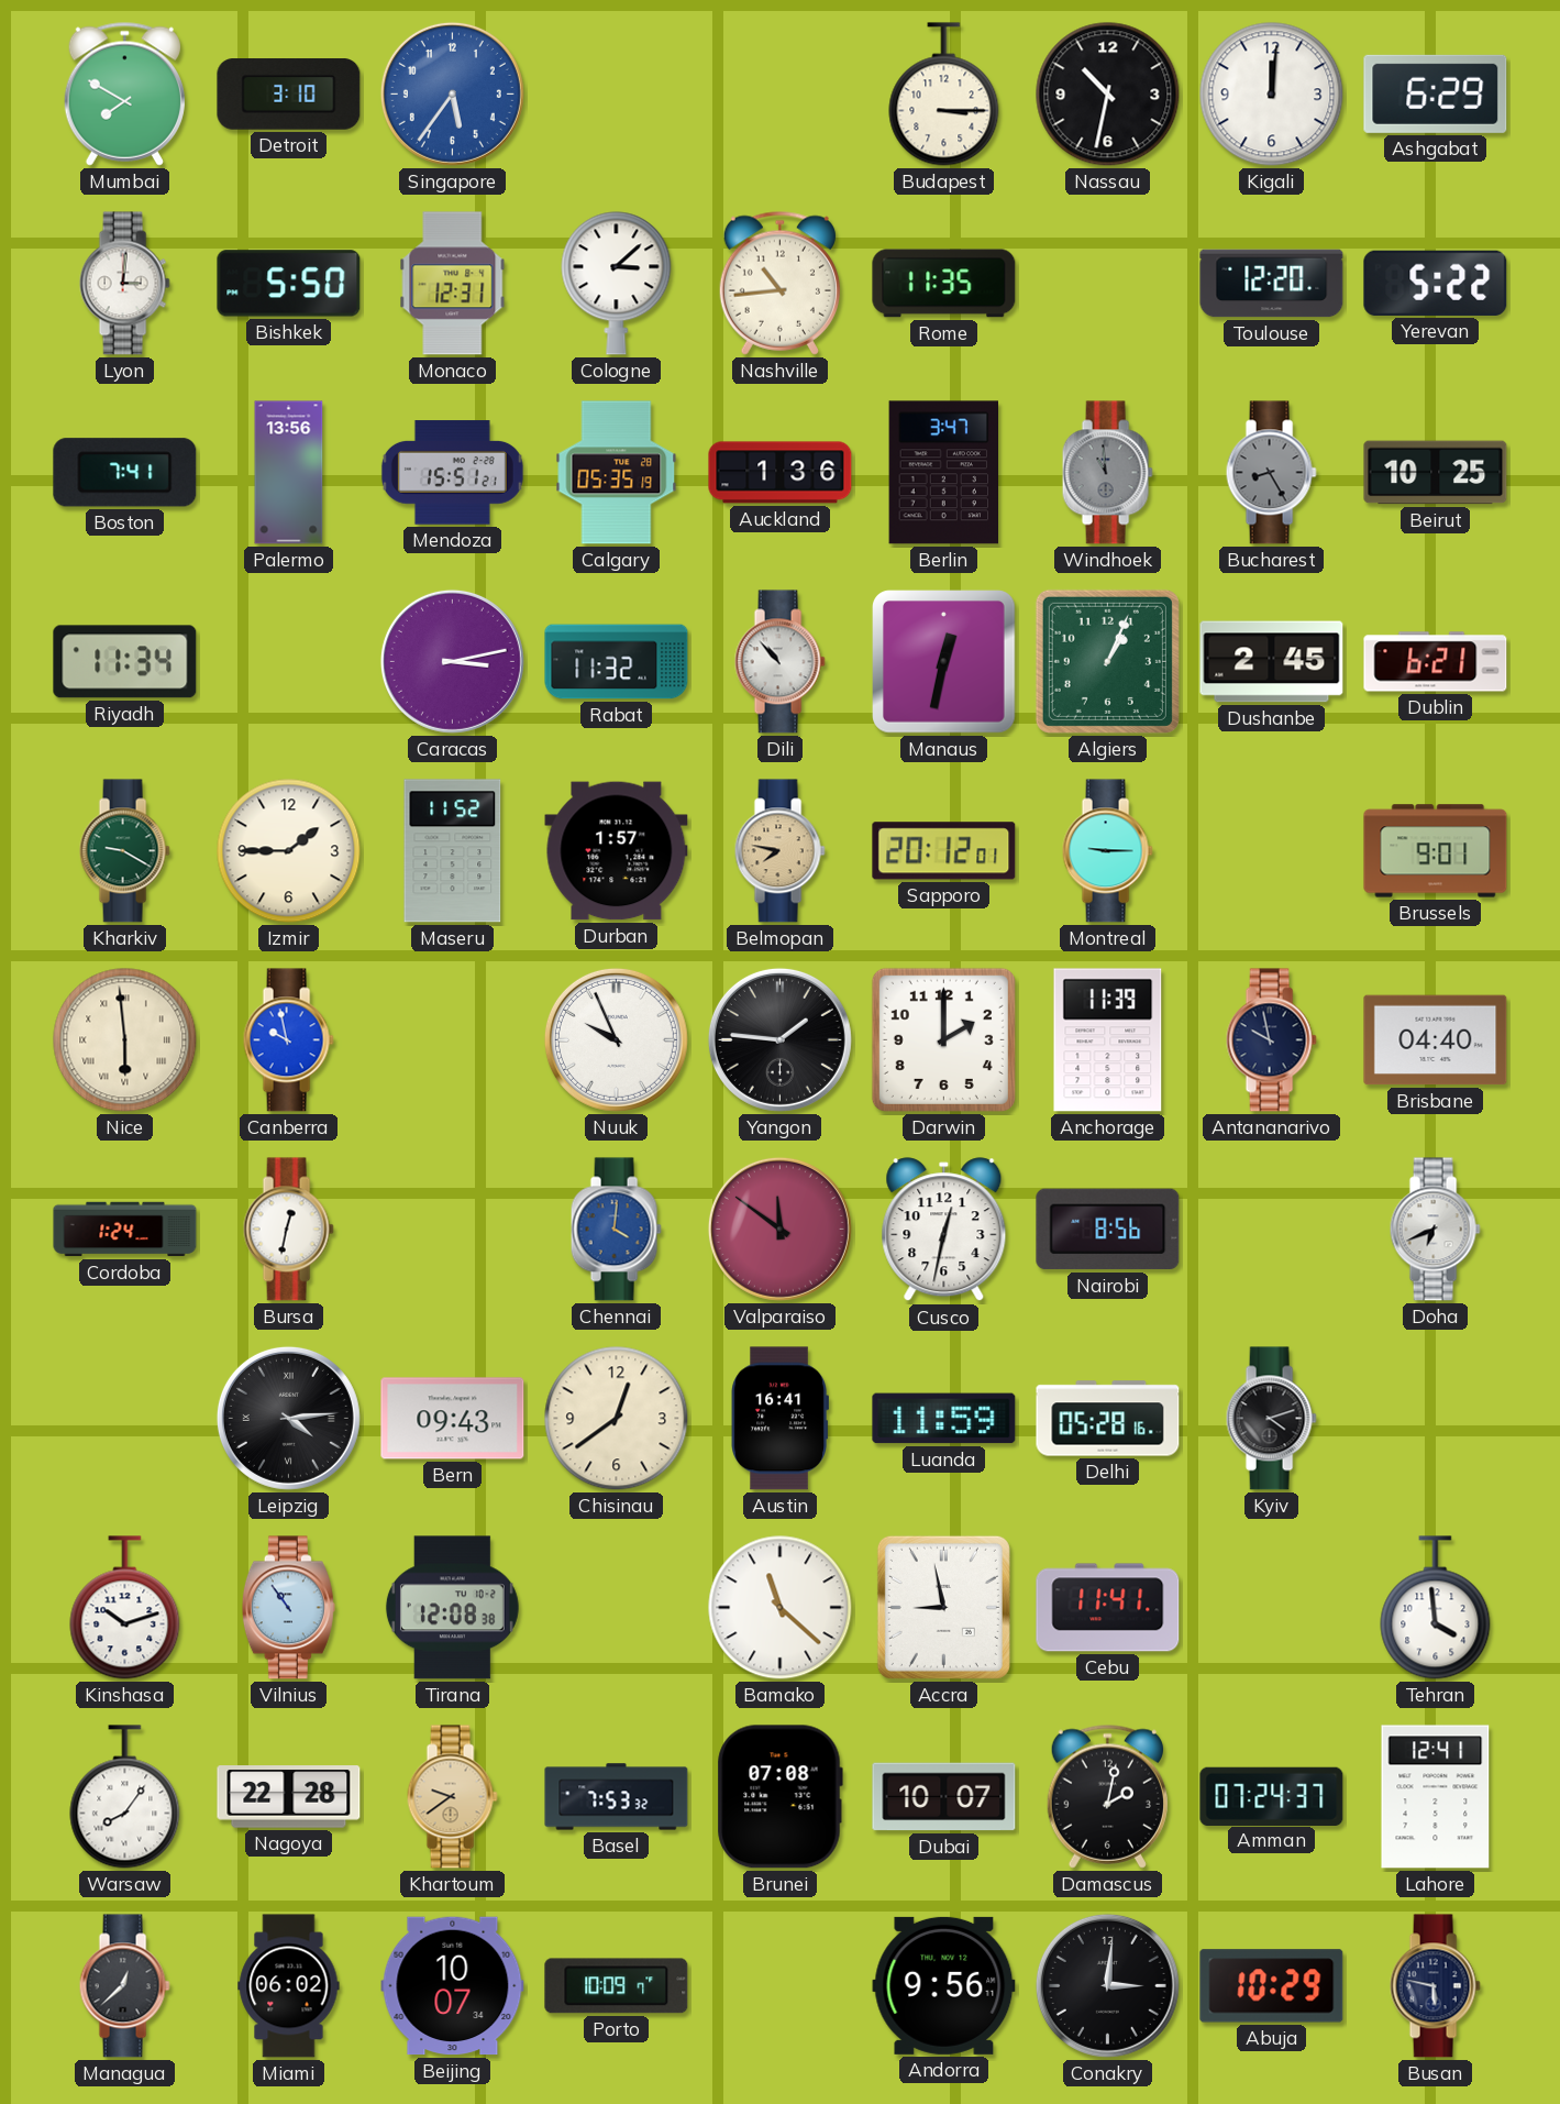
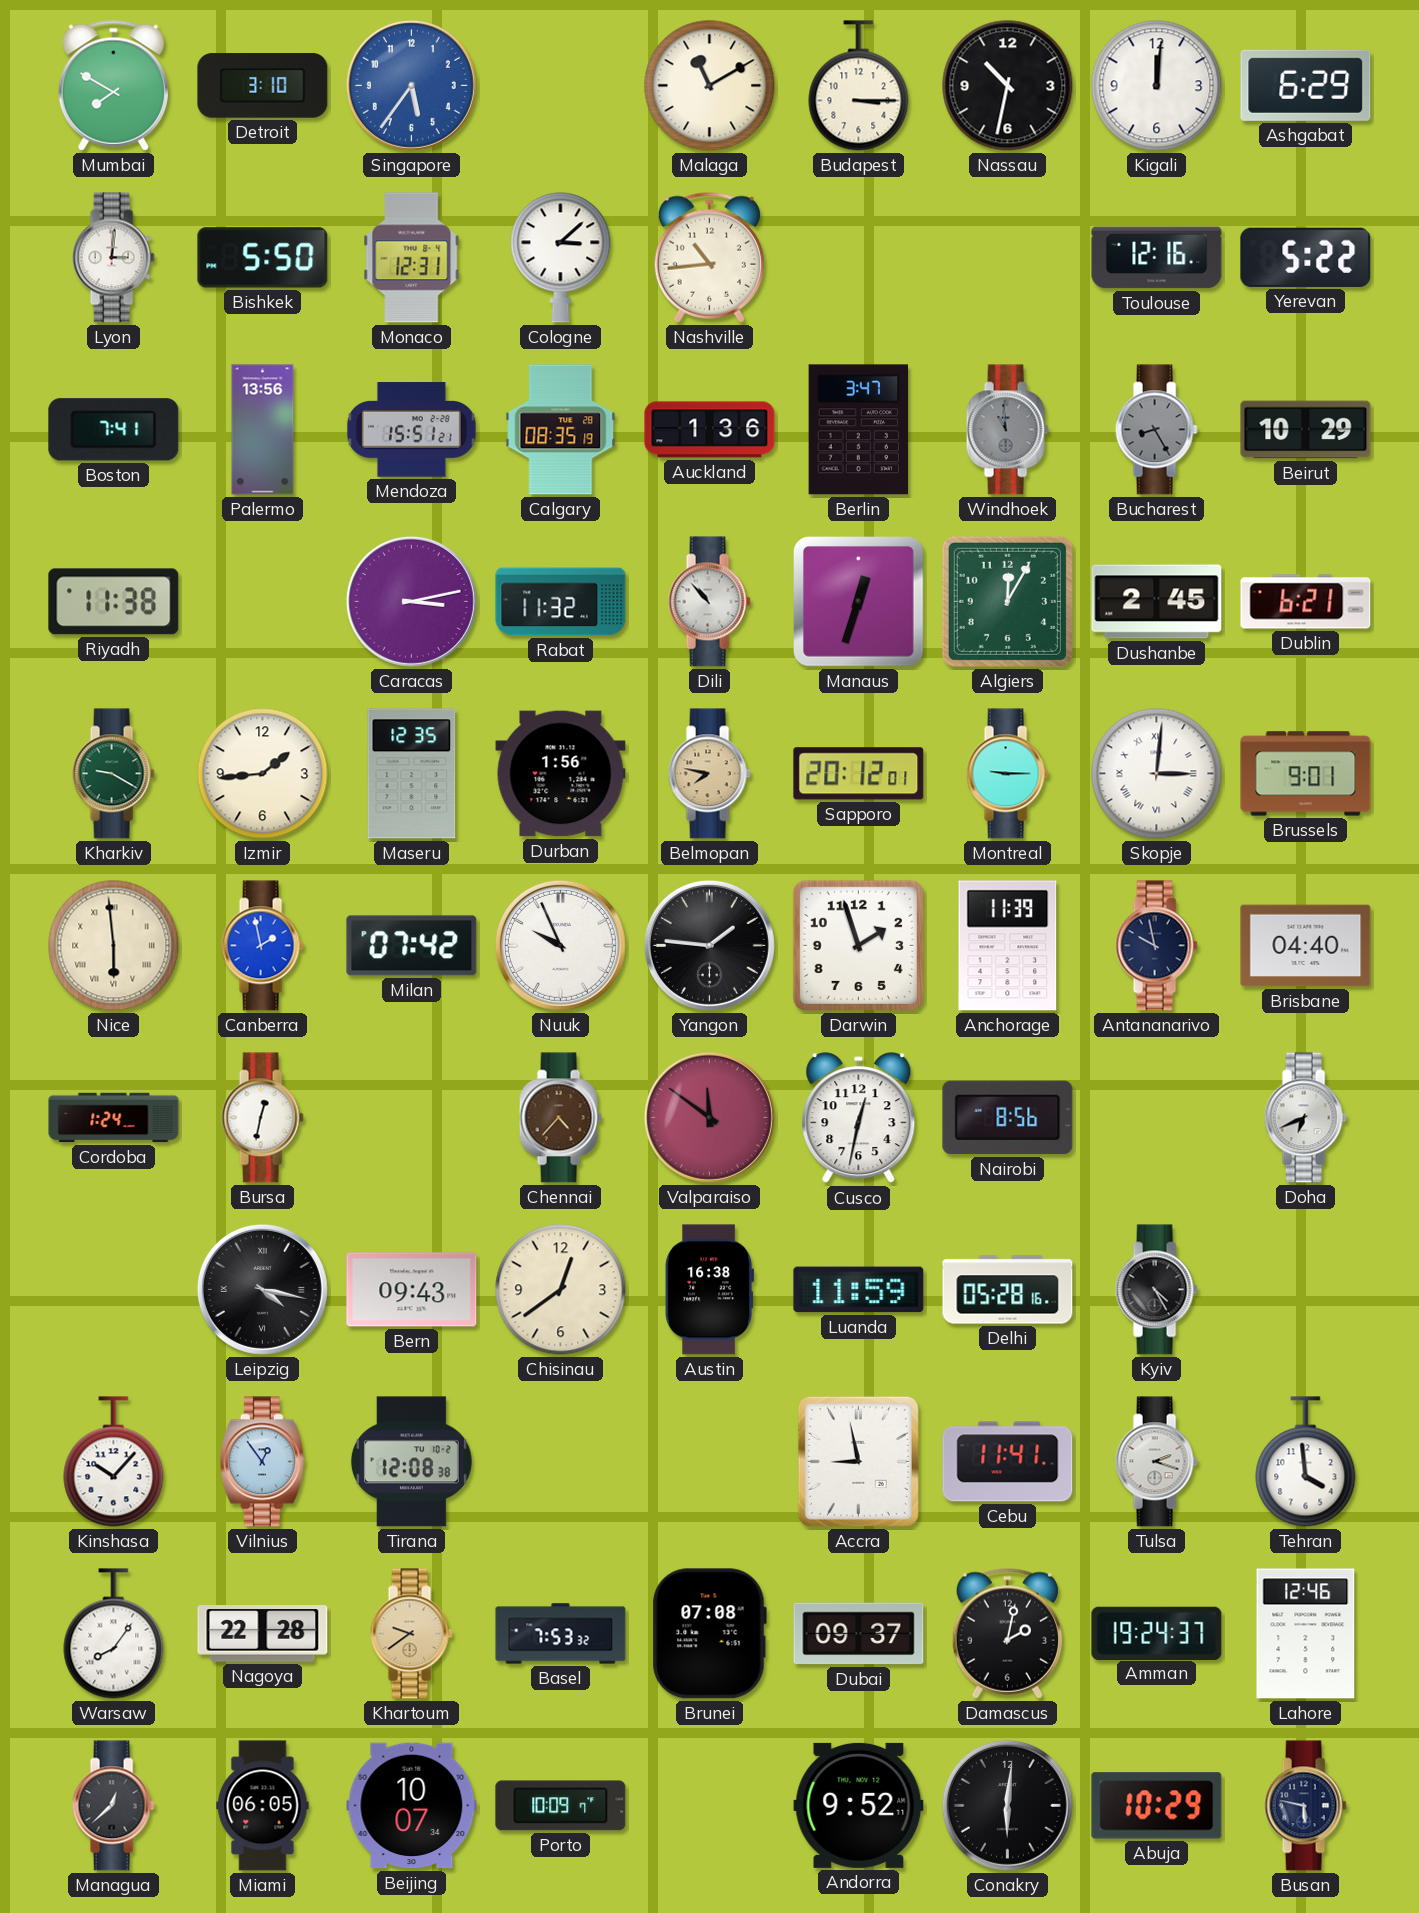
Malaga: none -> 11:10
Rome: 11:35 -> none
Toulouse: 12:20 -> 12:16
Calgary: 05:35 -> 08:35
Beirut: 10:25 -> 10:29
Riyadh: 11:34 -> 11:38
Manaus: 12:32 -> 12:33
Algiers: 1:04 -> 12:05
Izmir: 1:45 -> 1:44
Maseru: 11:52 -> 12:35
Durban: 1:57 -> 1:56
Skopje: none -> 3:01
Canberra: 9:58 -> 1:58
Milan: none -> 07:42
Darwin: 2:00 -> 1:57
Chennai: 4:01 -> 4:37
Chennai dial: blue -> brown
Leipzig: 4:14 -> 4:17
Austin: 16:41 -> 16:38
Kyiv: 4:12 -> 4:25
Kinshasa: 10:12 -> 10:07
Vilnius: 10:54 -> 12:54
Bamako: 11:22 -> none
Tulsa: none -> 2:18
Dubai: 10:07 -> 09:37
Amman: 07:24 -> 19:24
Lahore: 12:41 -> 12:46
Miami: 06:02 -> 06:05
Andorra: 9:56 -> 9:52
Conakry: 3:01 -> 6:01
